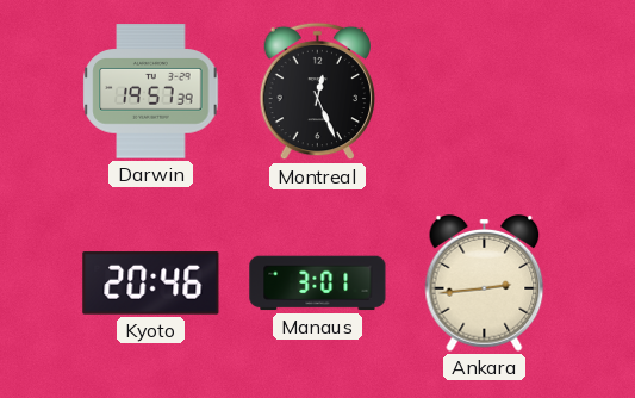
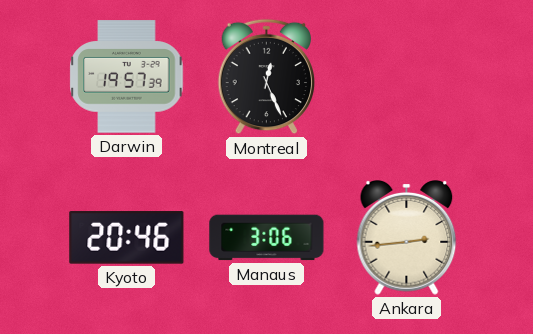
Manaus: 3:01 -> 3:06
